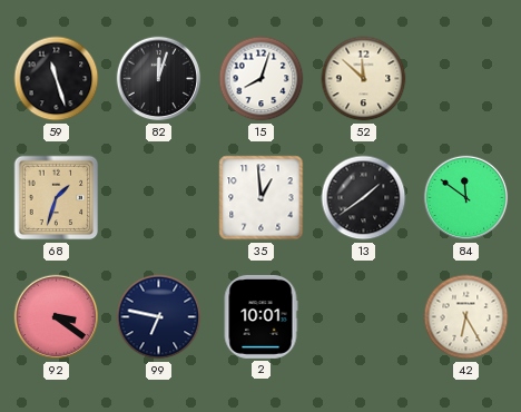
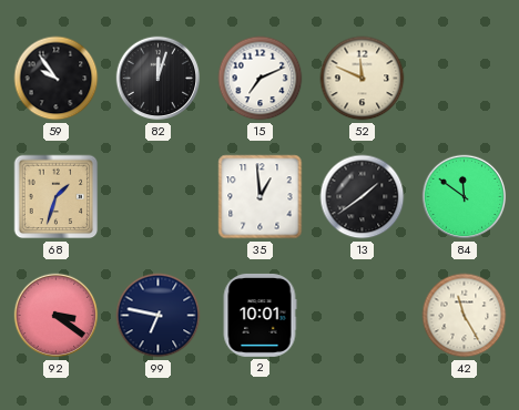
59: 11:27 -> 9:54
15: 8:03 -> 7:11
52: 11:52 -> 11:49
42: 6:25 -> 11:25
